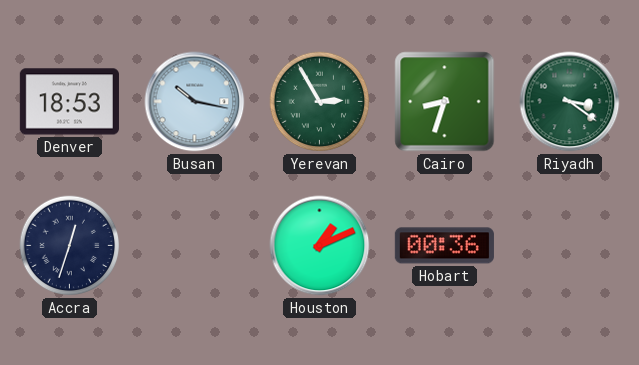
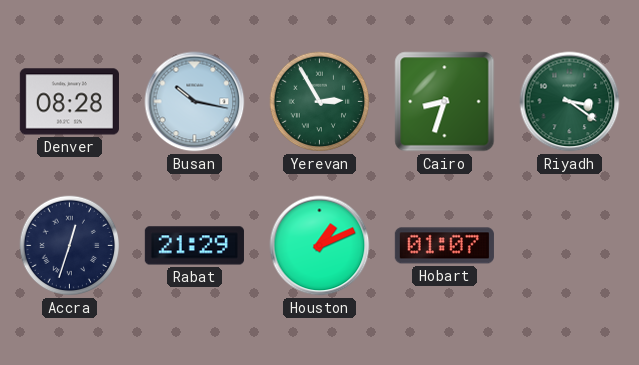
Denver: 18:53 -> 08:28
Rabat: none -> 21:29
Hobart: 00:36 -> 01:07
